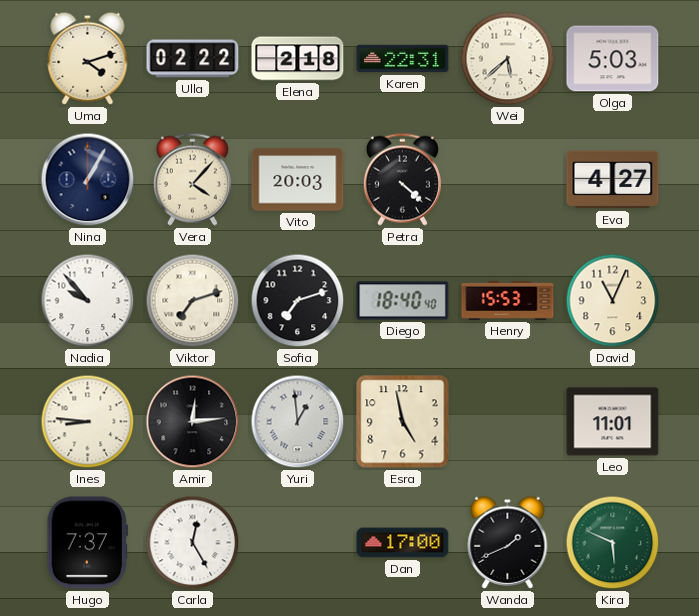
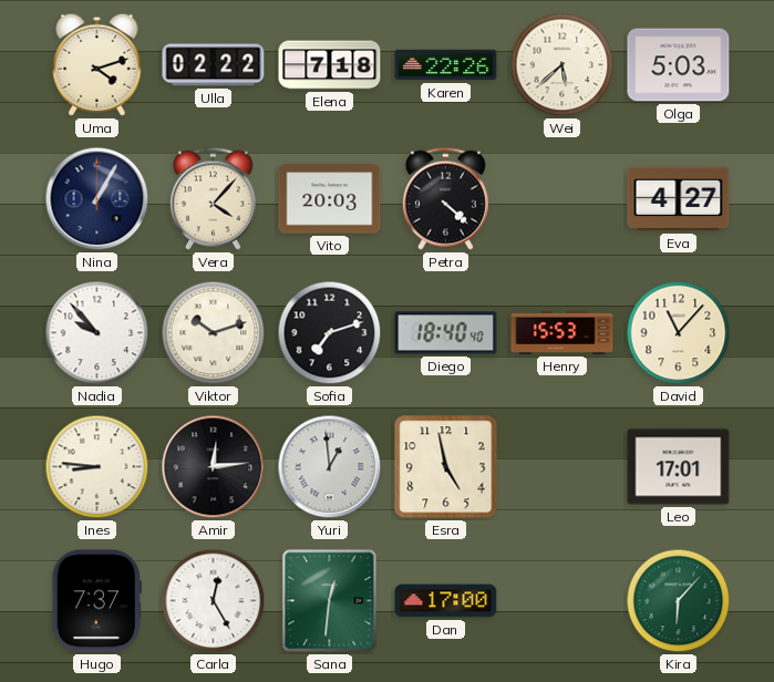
Elena: 2:18 -> 7:18
Karen: 22:31 -> 22:26
Viktor: 7:12 -> 10:12
David: 11:04 -> 11:07
Leo: 11:01 -> 17:01
Sana: none -> 12:31
Wanda: 1:41 -> none
Kira: 5:49 -> 6:07
